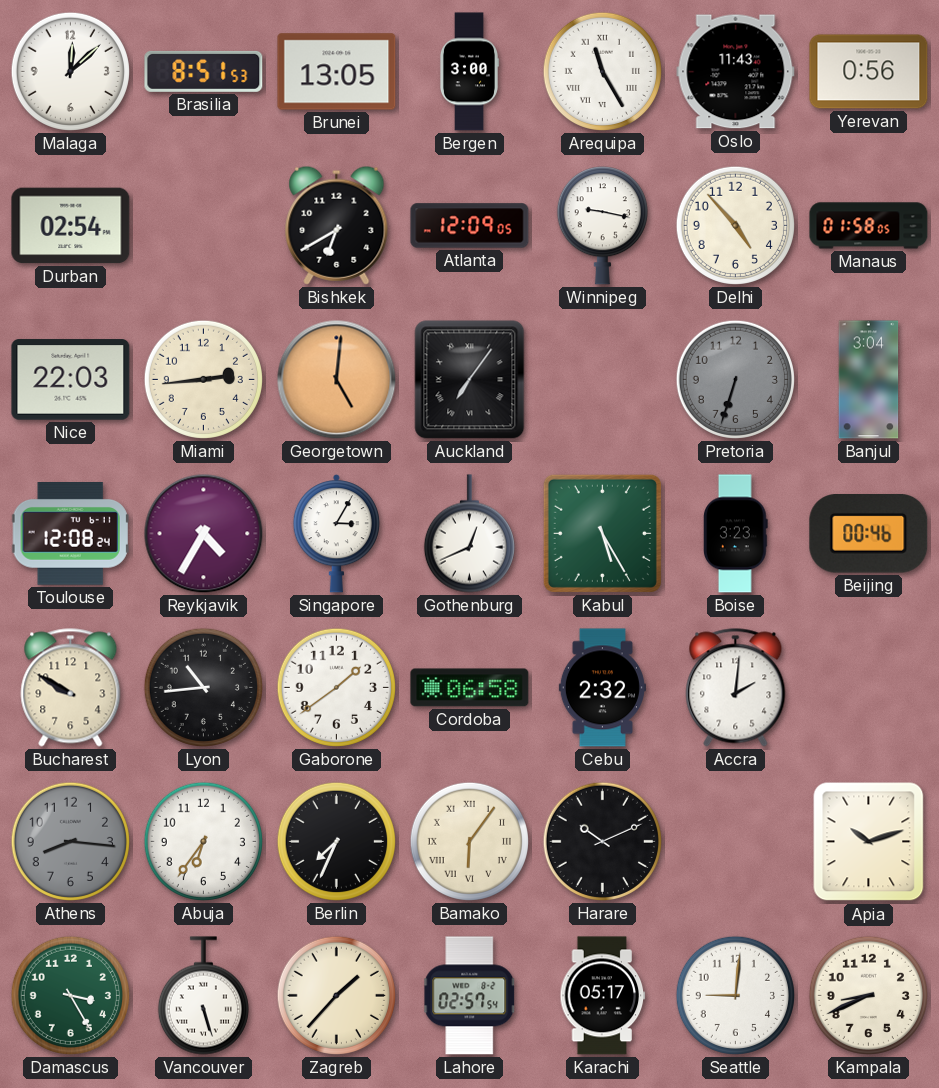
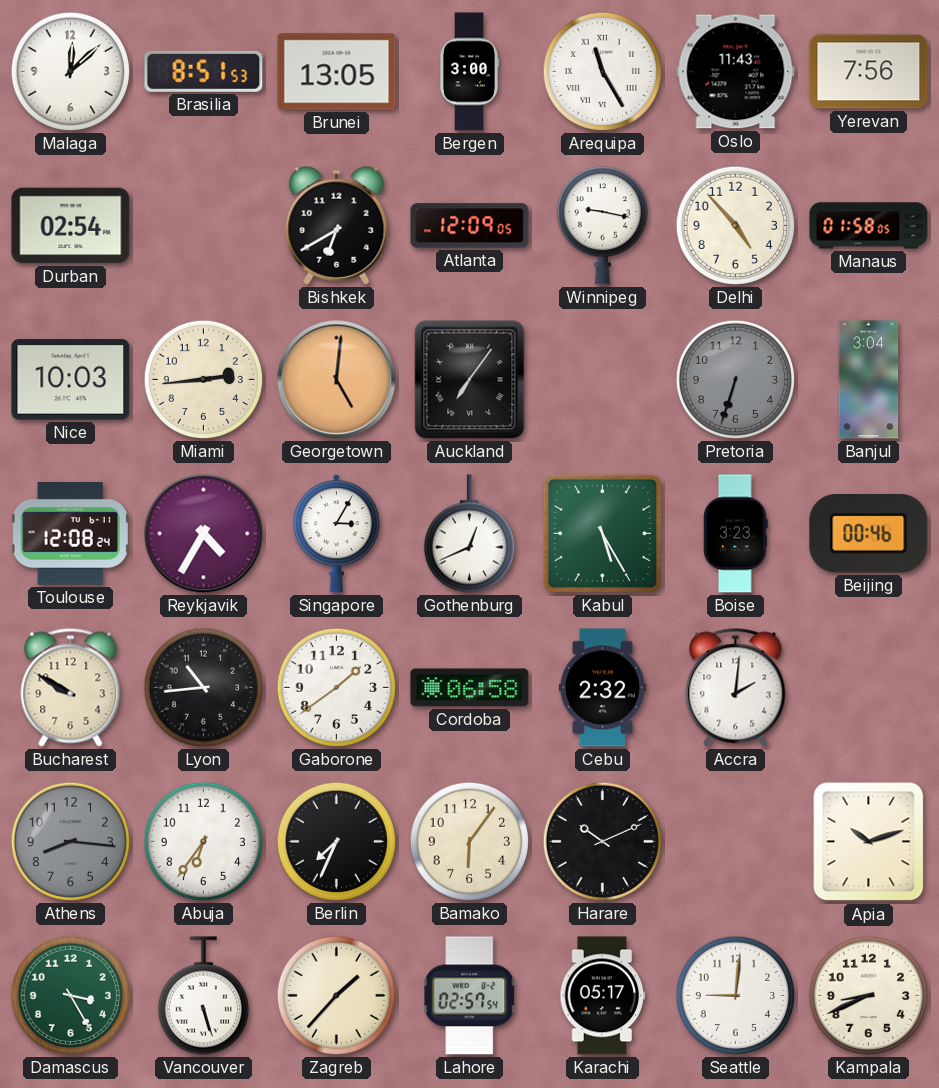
Yerevan: 0:56 -> 7:56
Nice: 22:03 -> 10:03
Bamako numerals: Roman -> Arabic
